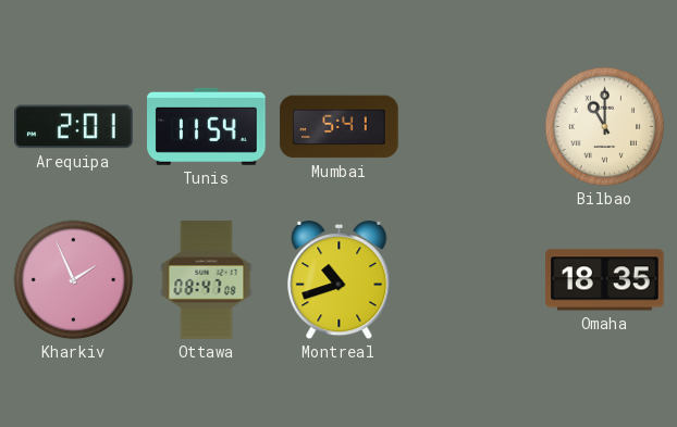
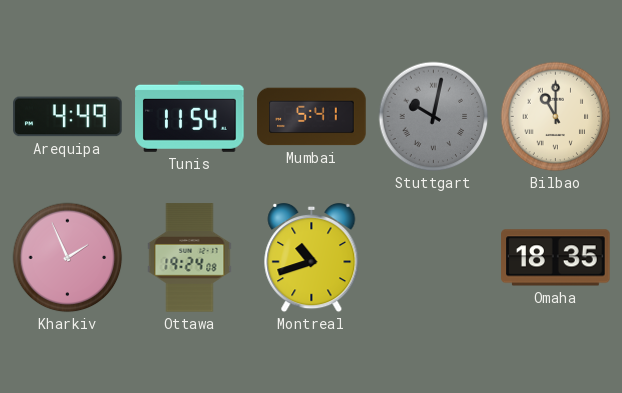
Arequipa: 2:01 -> 4:49
Stuttgart: none -> 10:02
Ottawa: 08:47 -> 19:24
